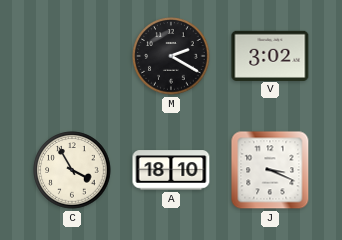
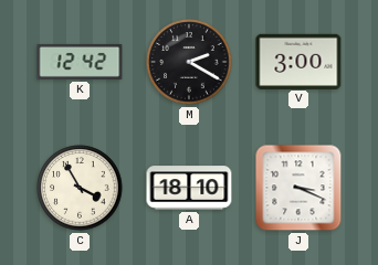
K: none -> 12:42
V: 3:02 -> 3:00
